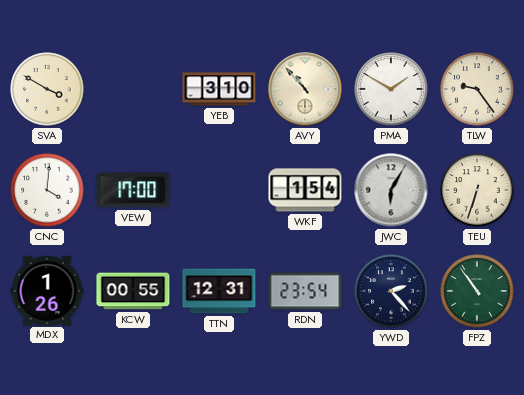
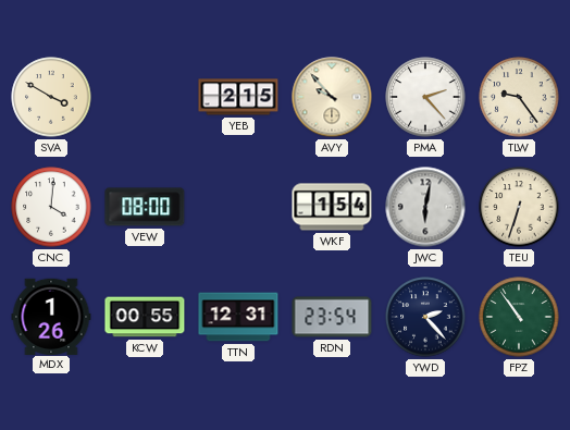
YEB: 3:10 -> 2:15
AVY: 10:53 -> 9:53
PMA: 1:50 -> 2:23
VEW: 17:00 -> 08:00
JWC: 6:05 -> 6:02
